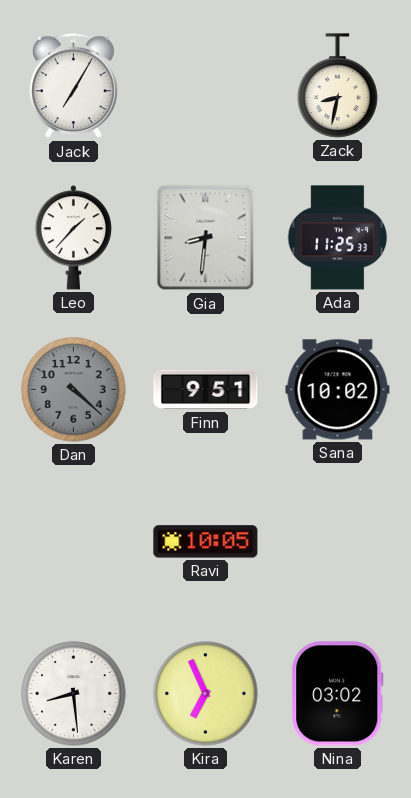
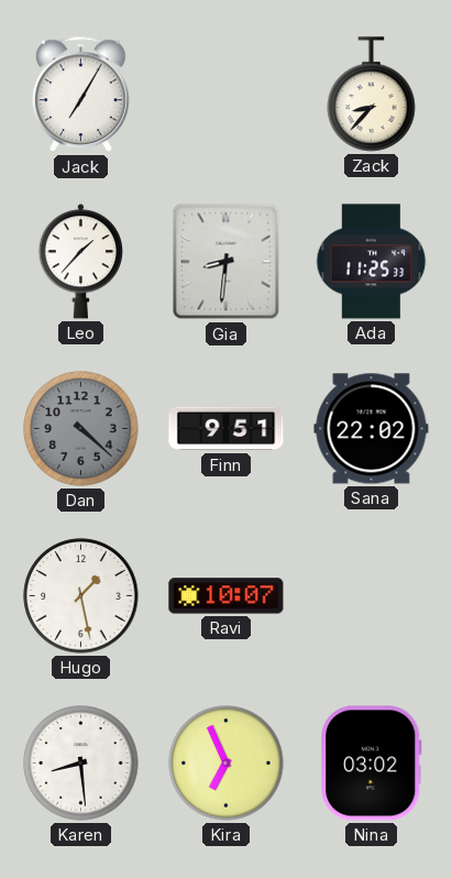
Zack: 8:32 -> 8:37
Sana: 10:02 -> 22:02
Hugo: none -> 1:28
Ravi: 10:05 -> 10:07
